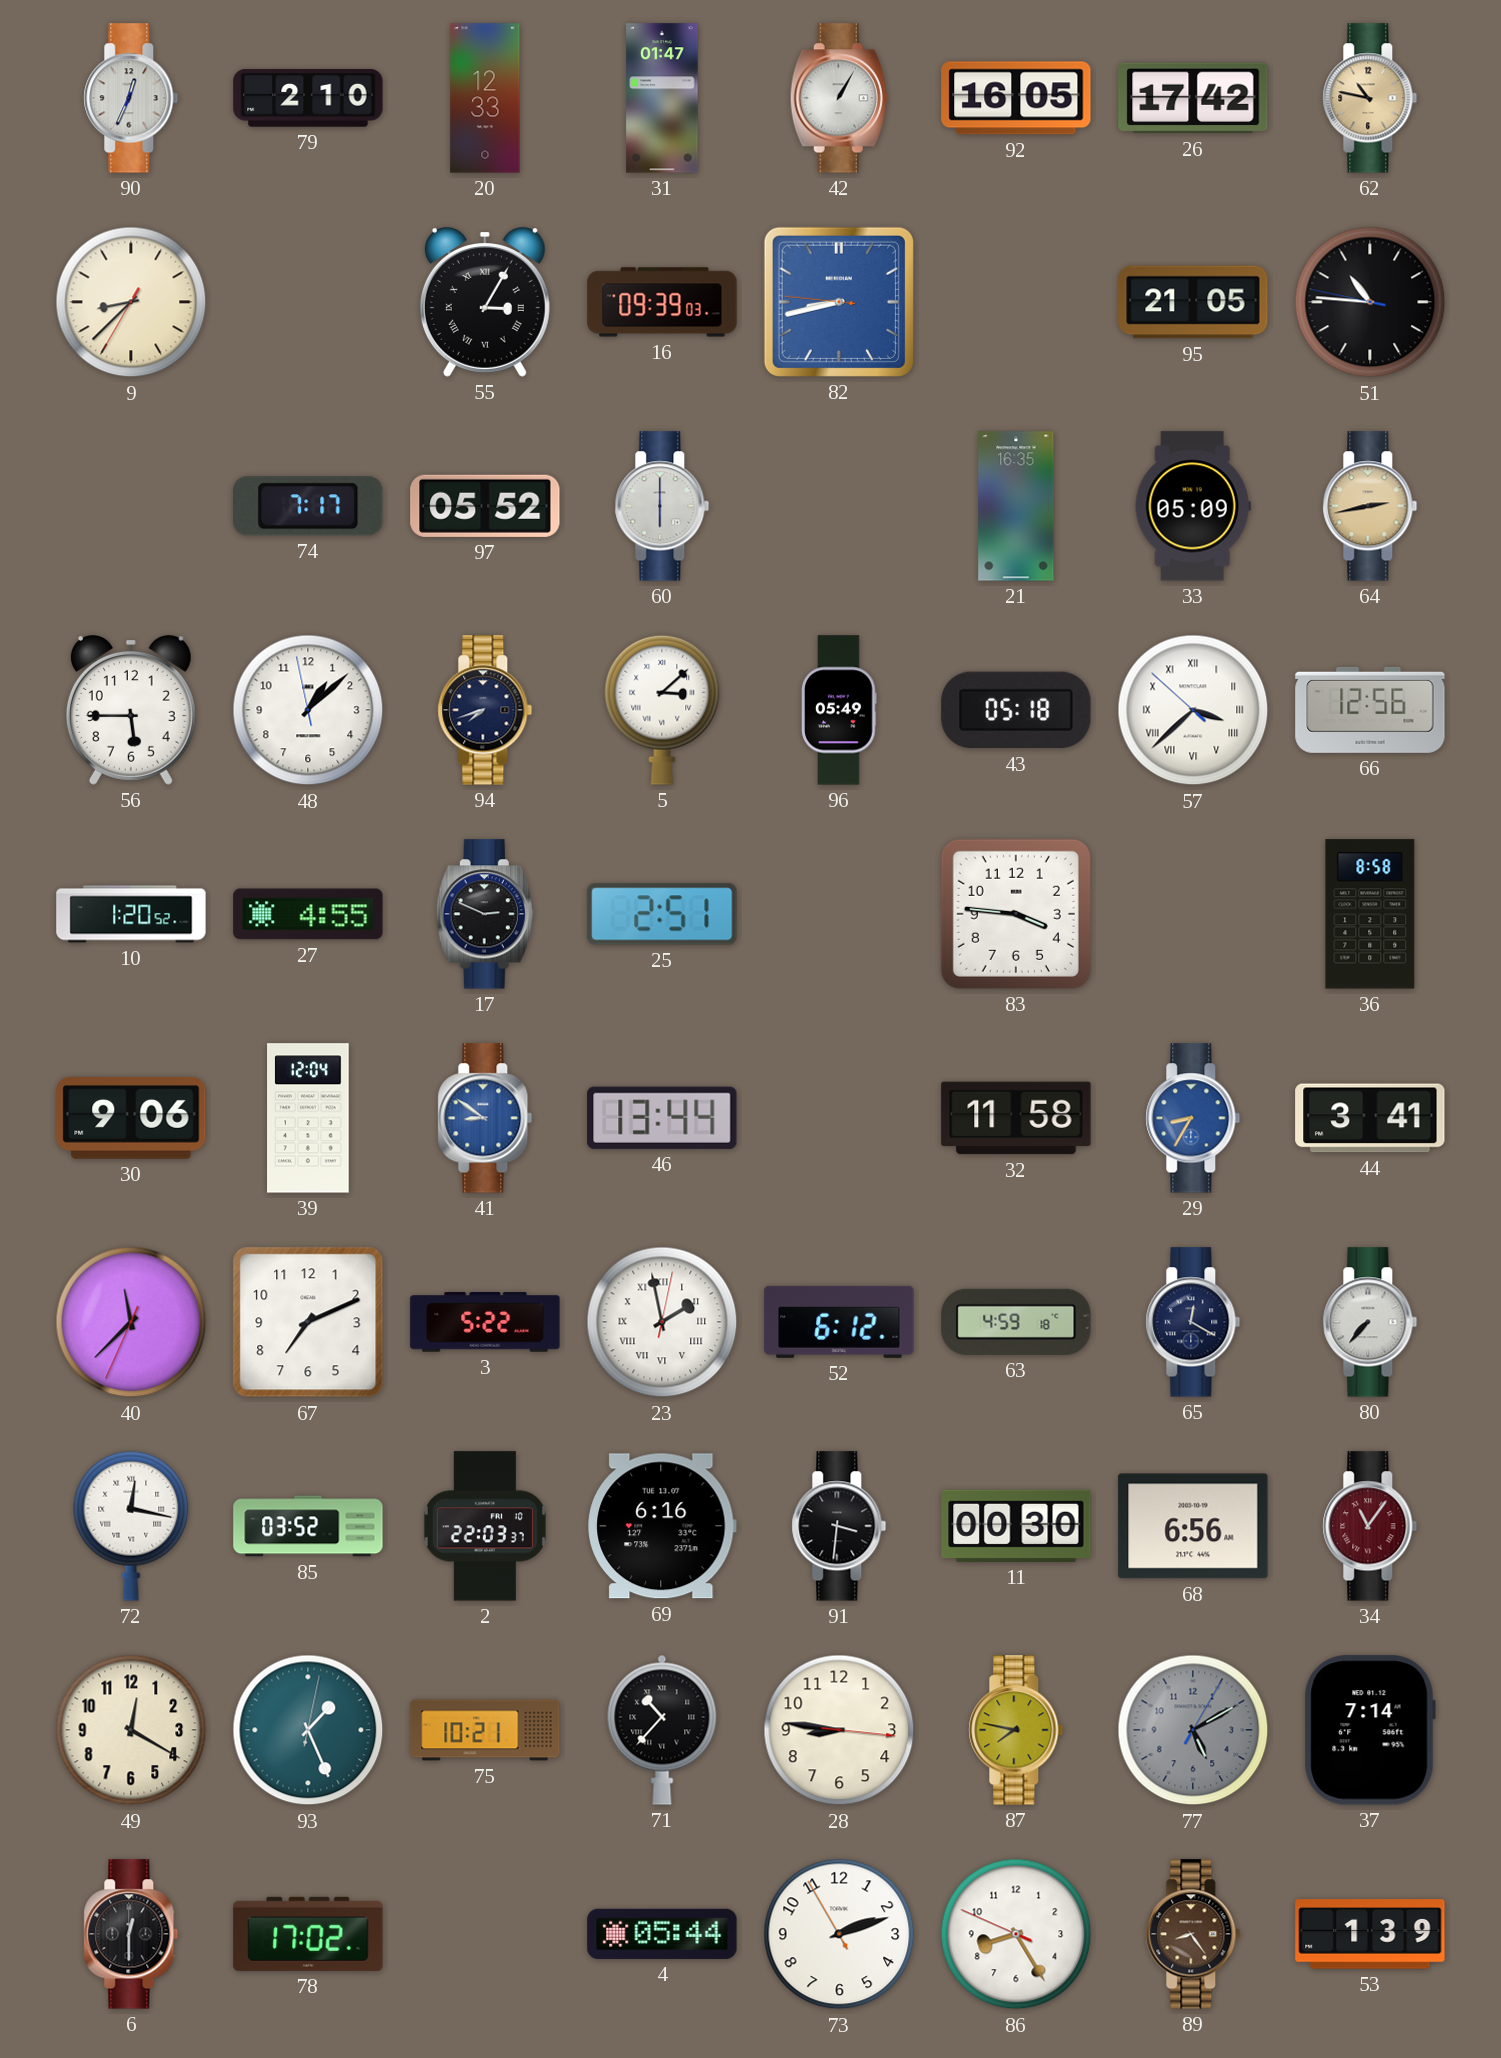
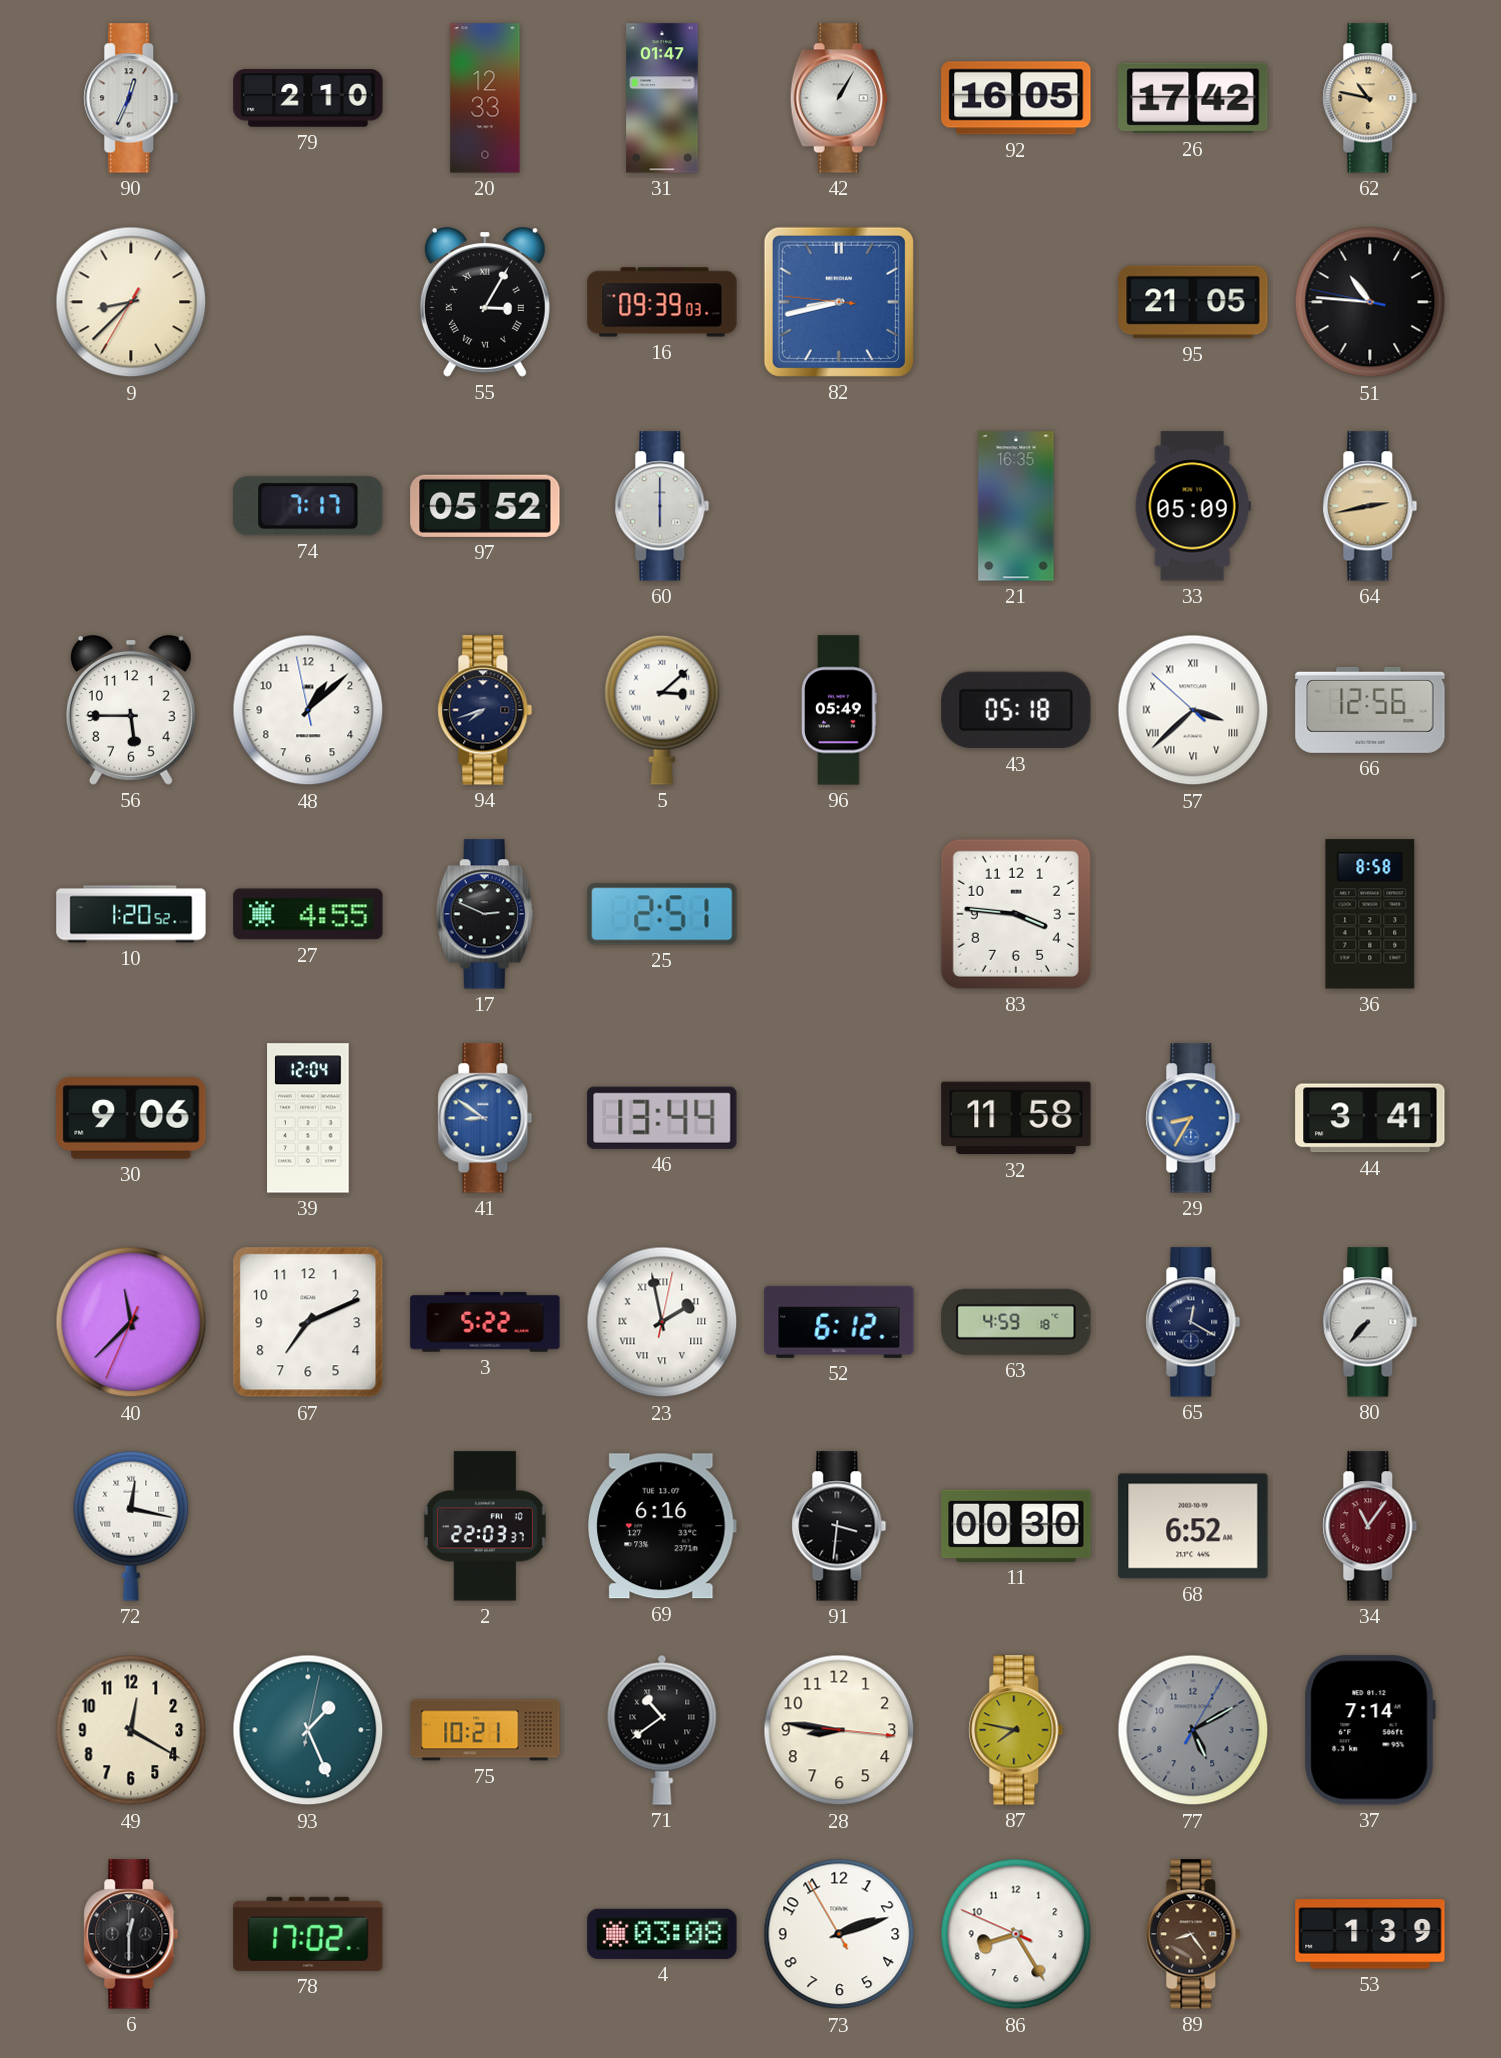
85: 03:52 -> none
68: 6:56 -> 6:52
71: 10:37 -> 10:39
4: 05:44 -> 03:08
